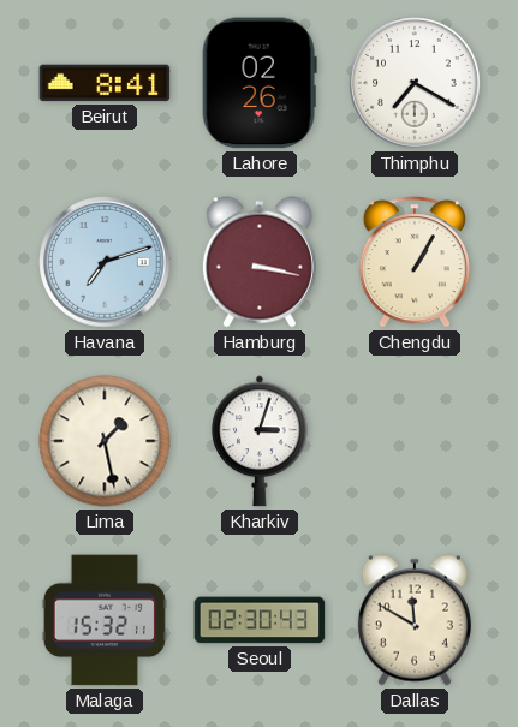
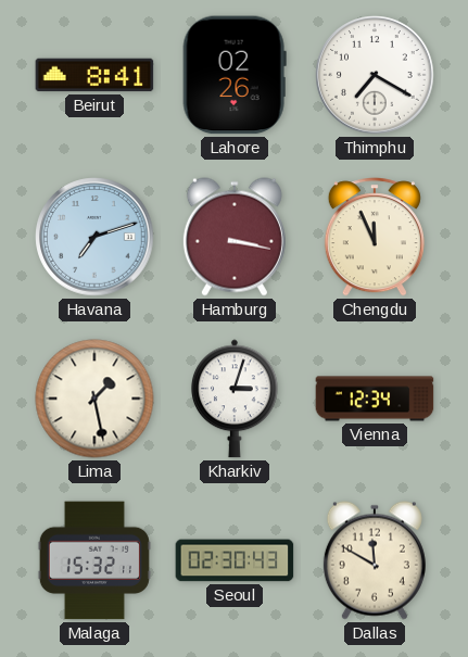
Chengdu: 1:05 -> 11:56
Vienna: none -> 12:34
